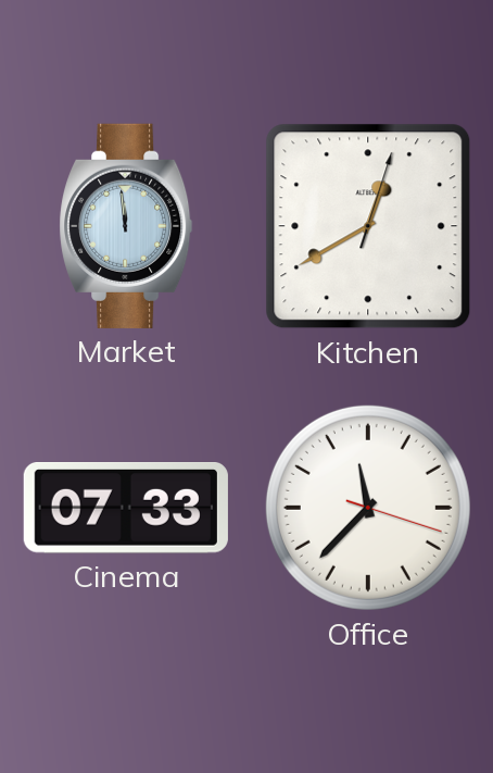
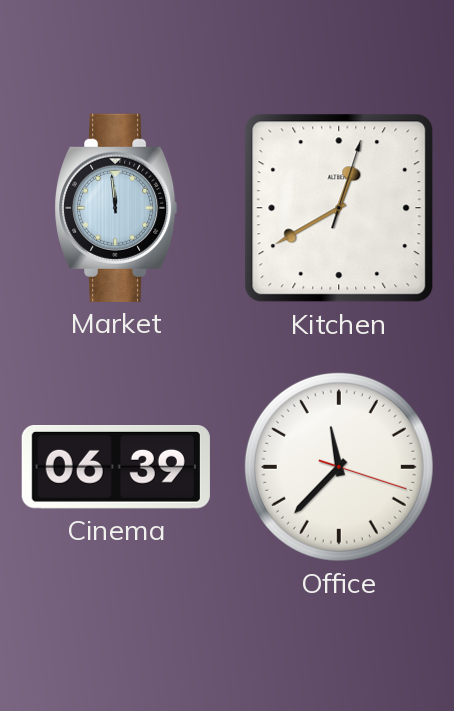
Cinema: 07:33 -> 06:39
